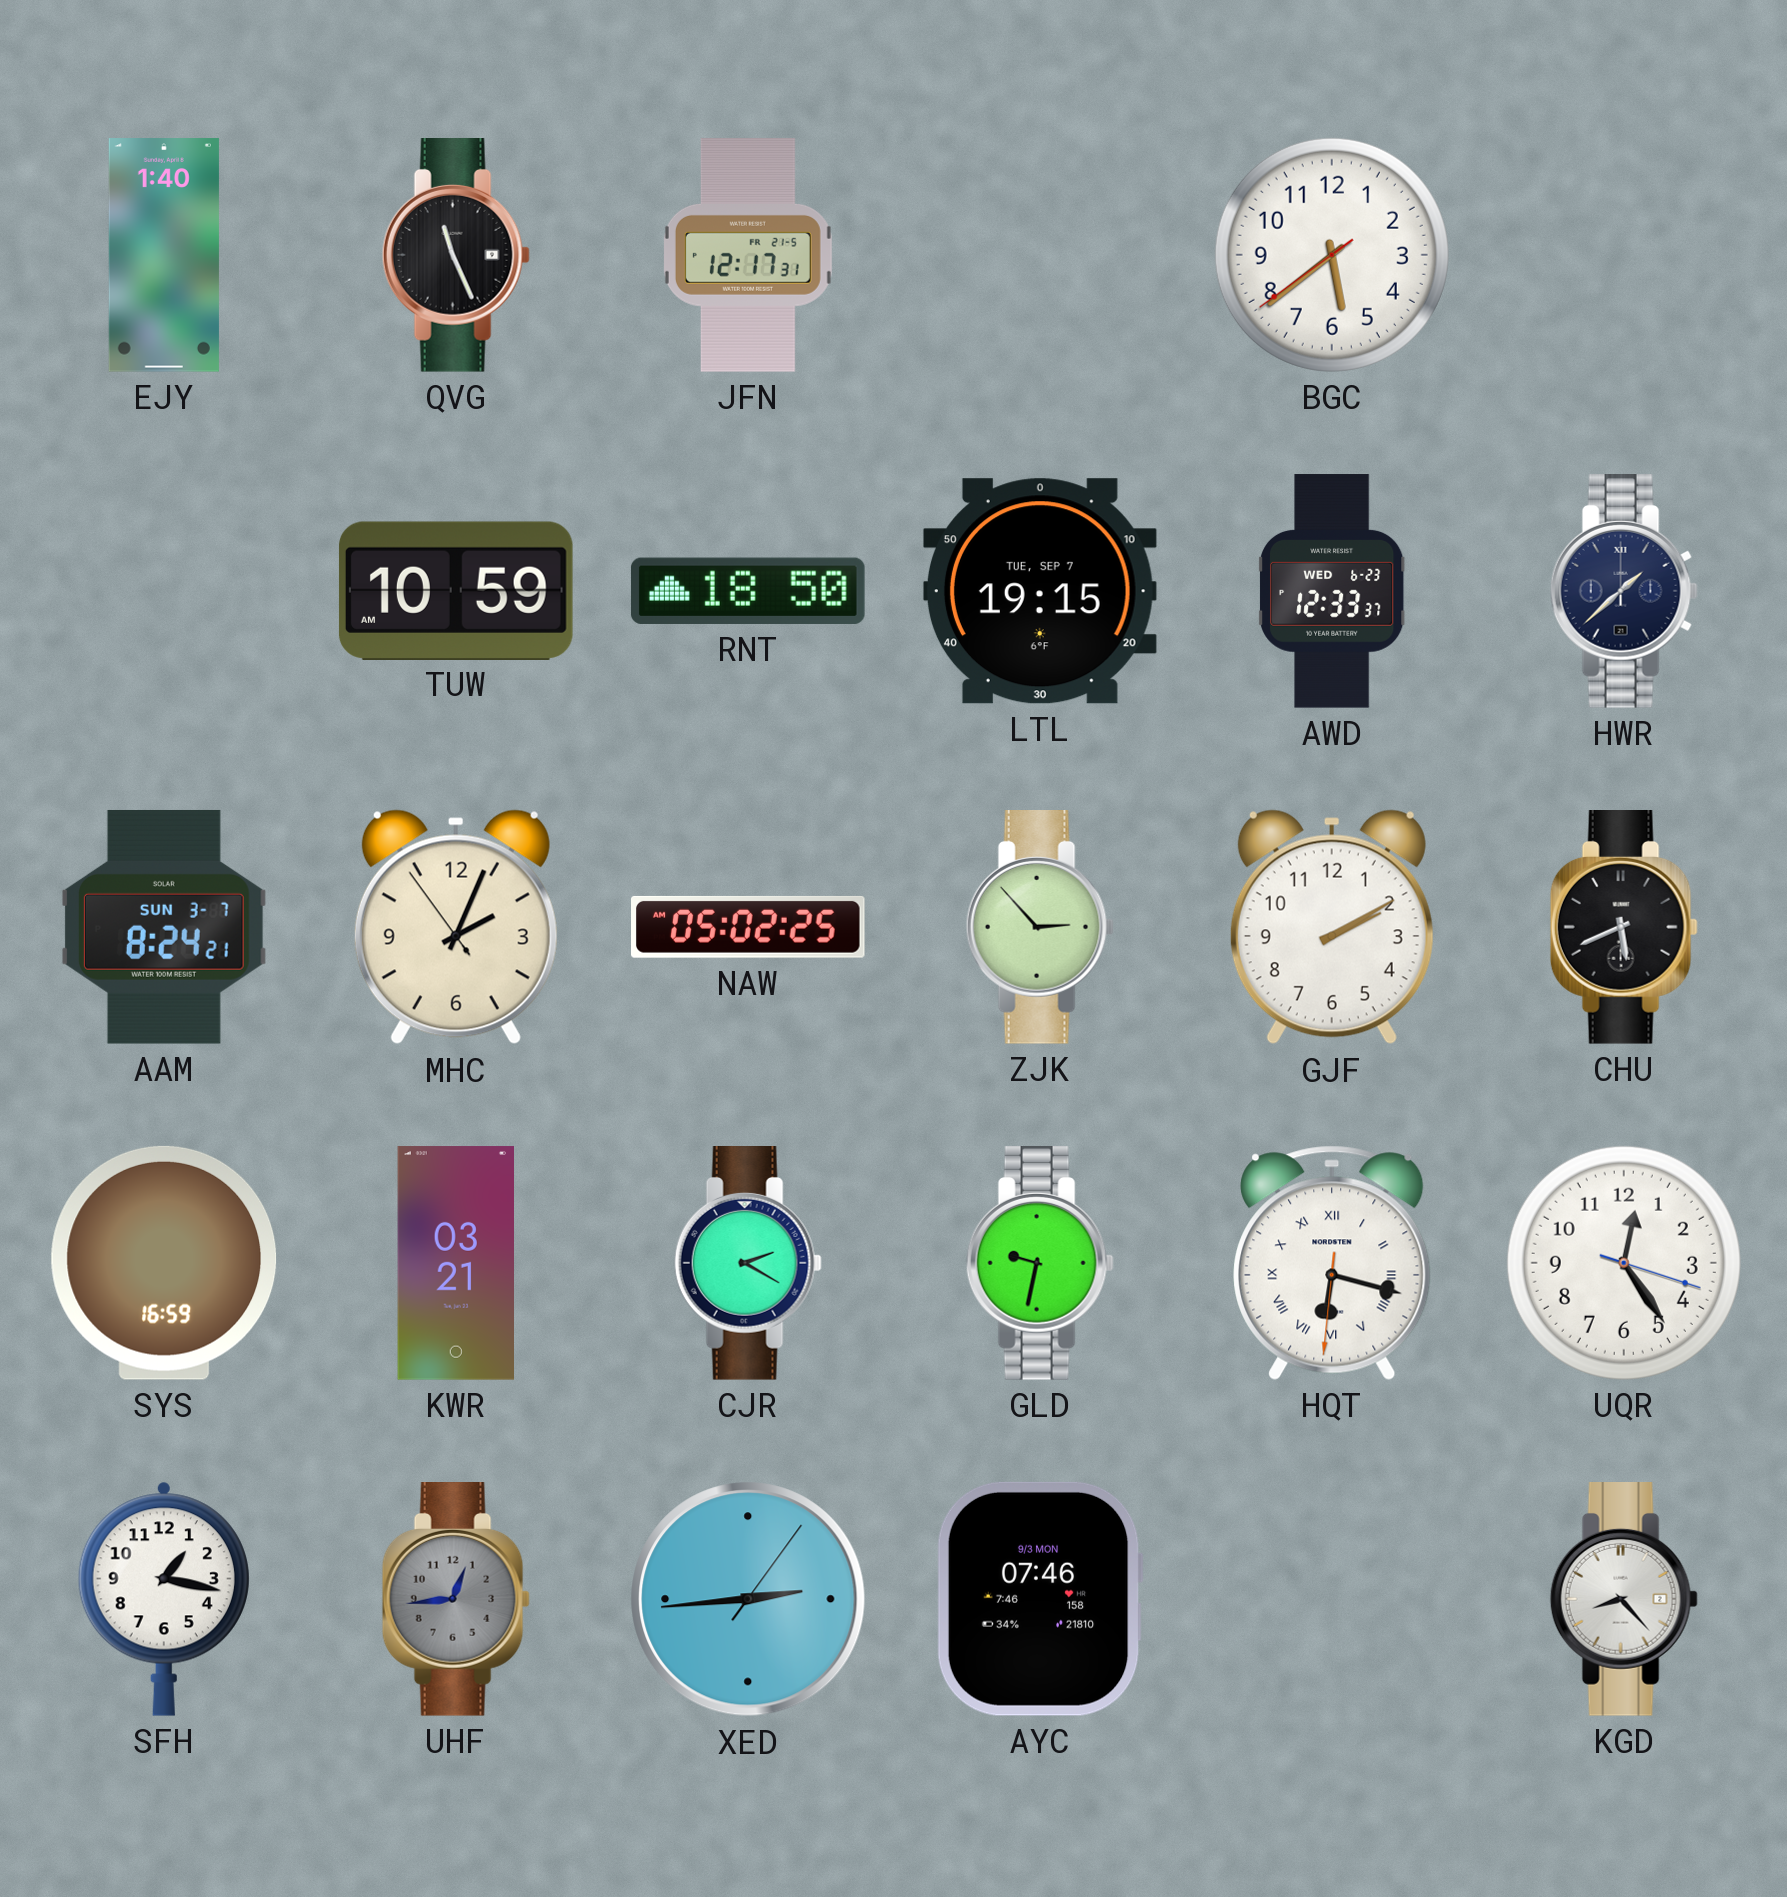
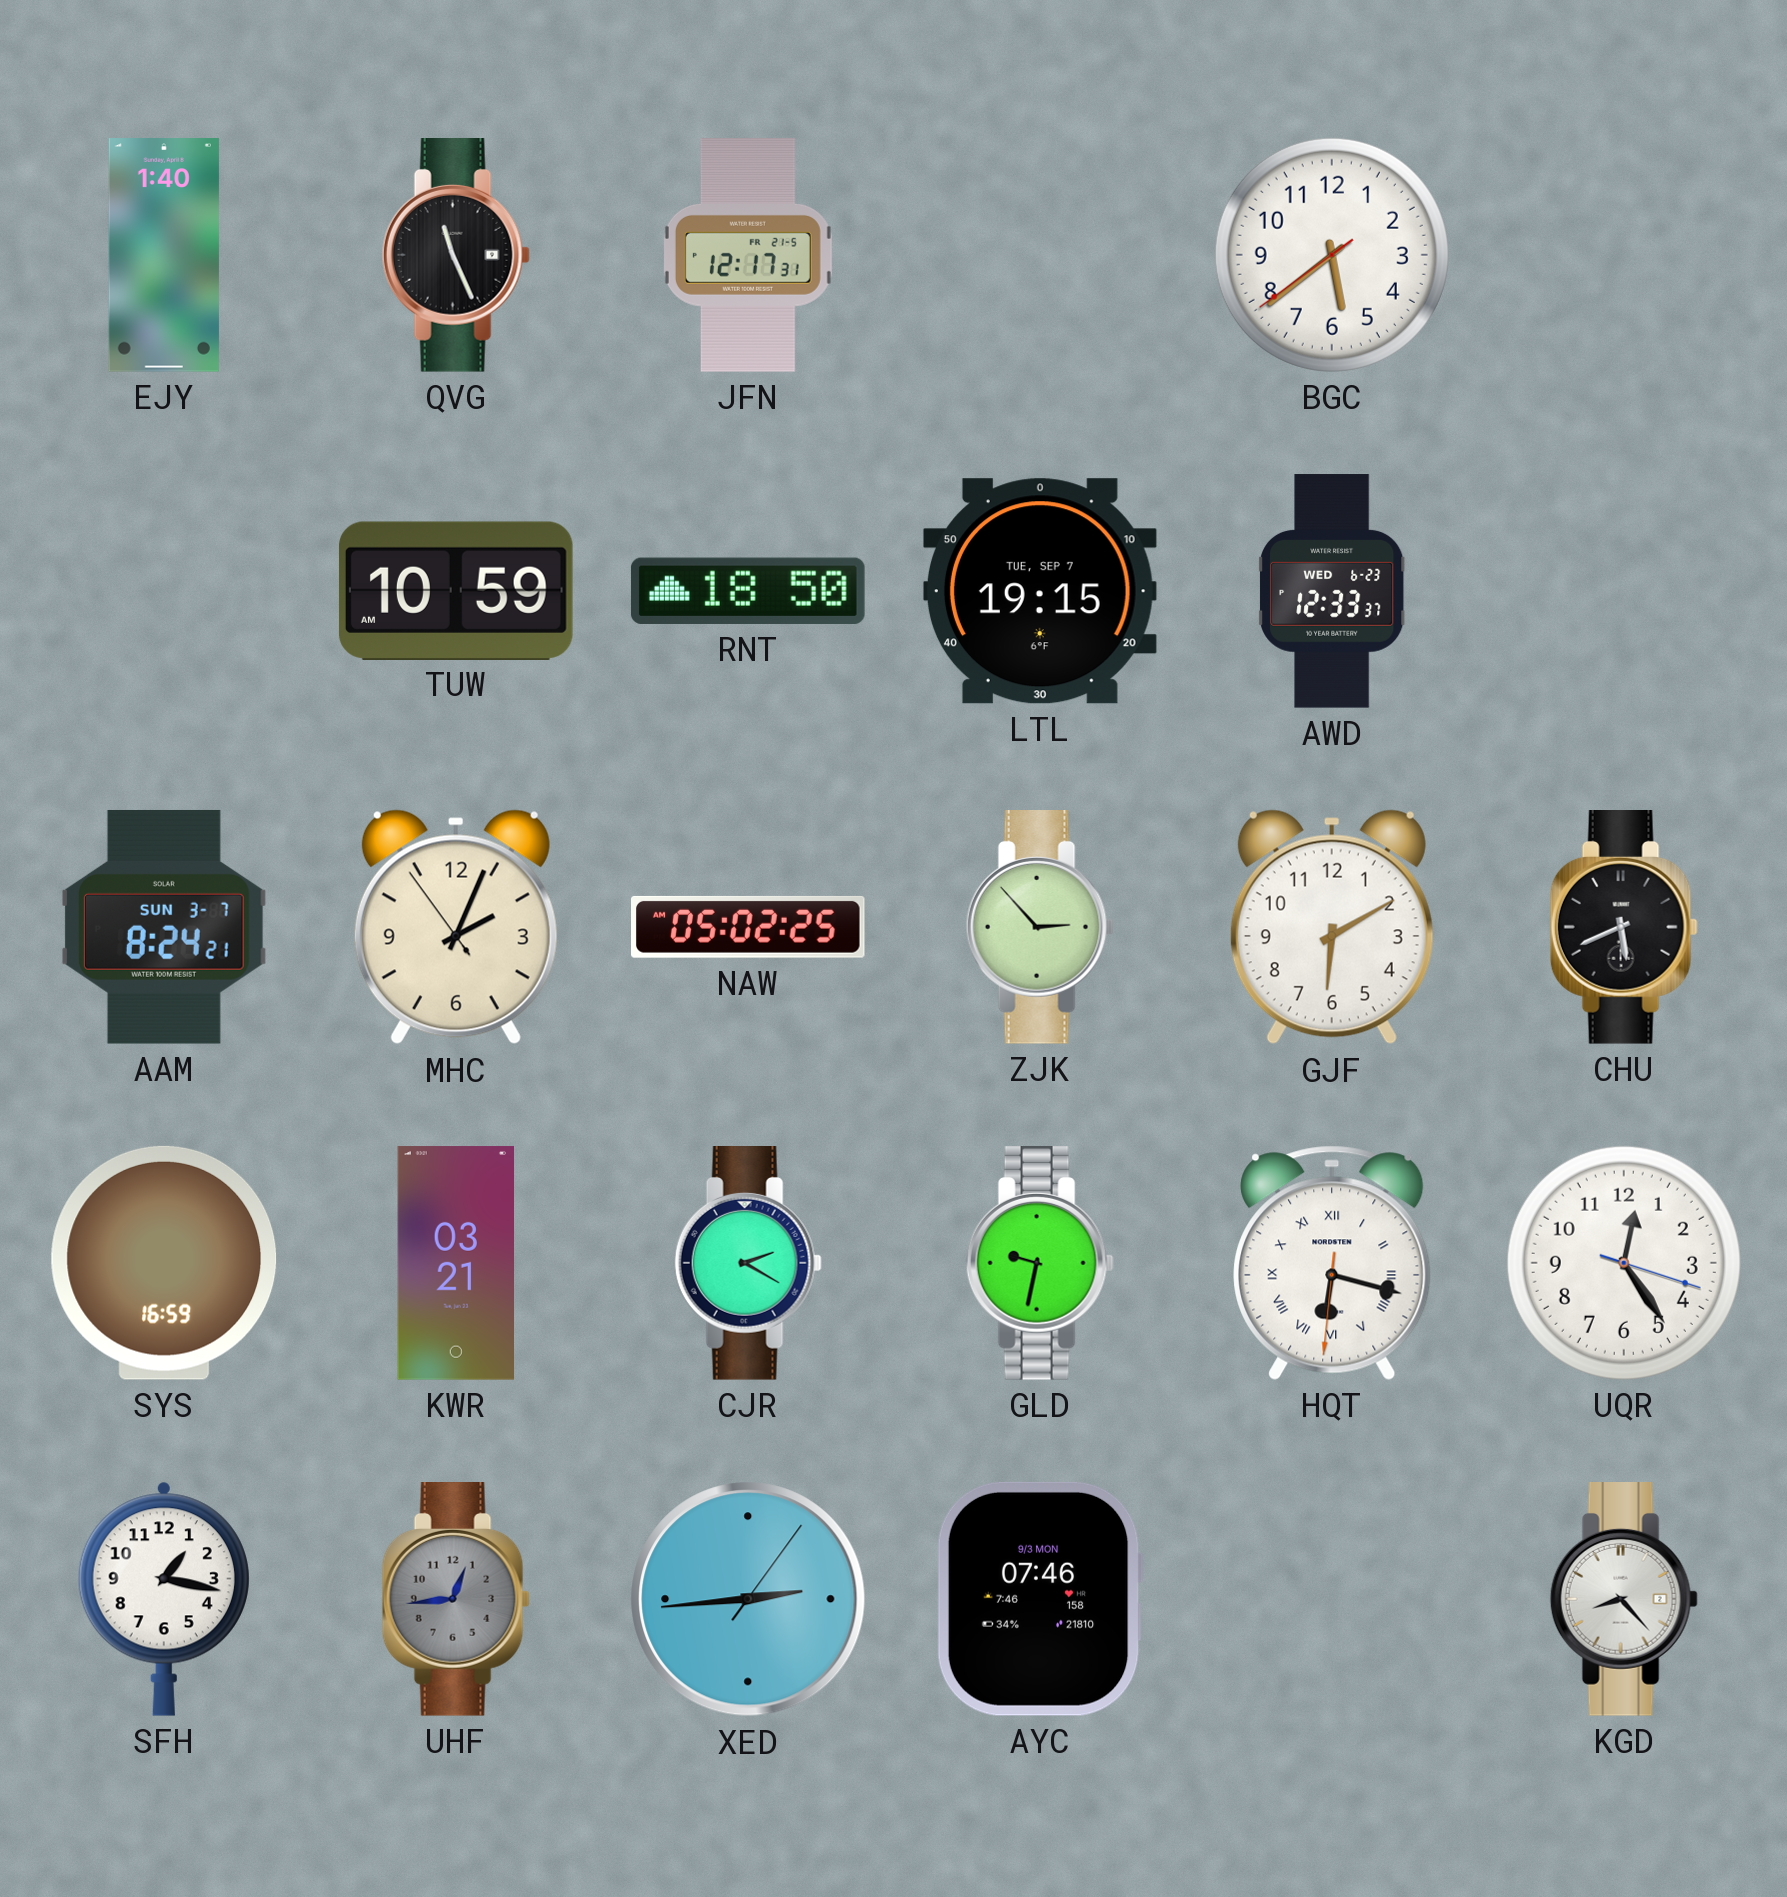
HWR: 1:38 -> none
GJF: 2:10 -> 6:10
